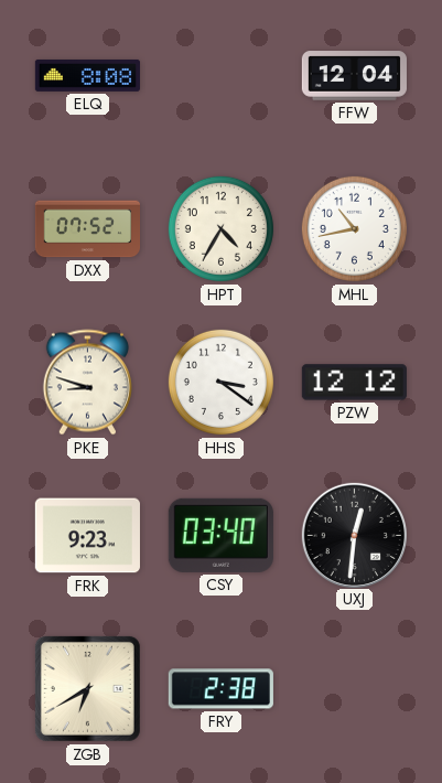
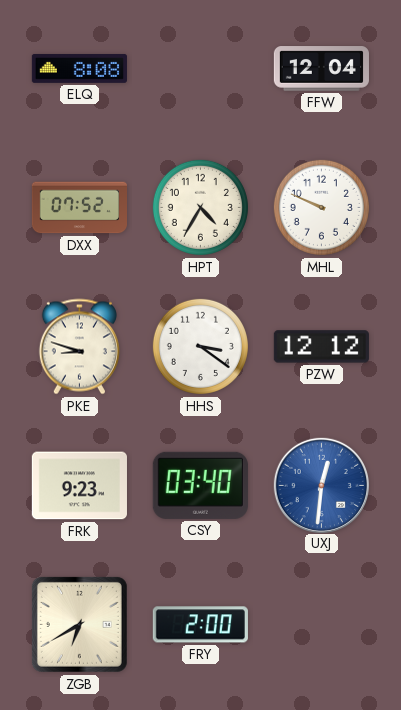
MHL: 10:43 -> 9:49
UXJ dial: black -> blue
FRY: 2:38 -> 2:00
